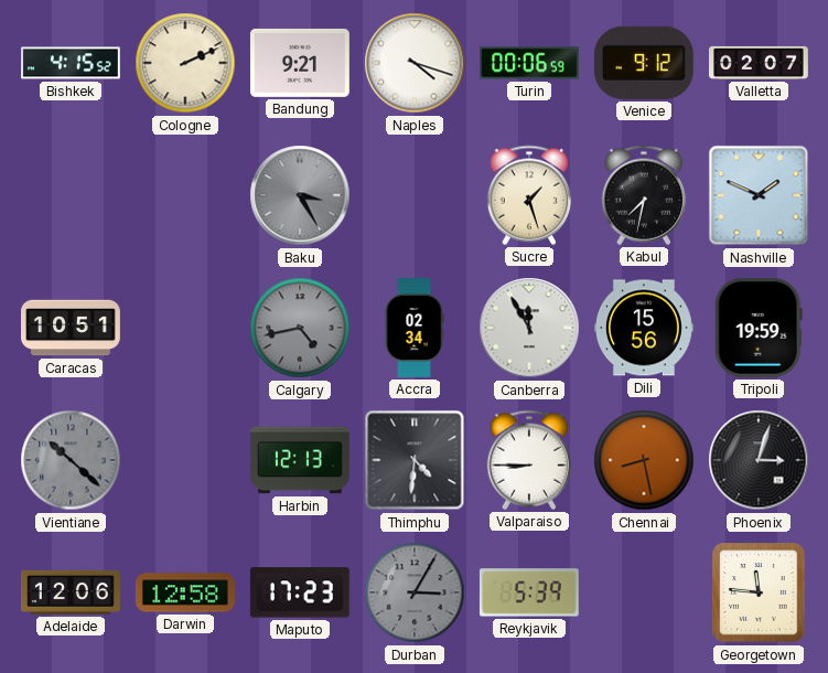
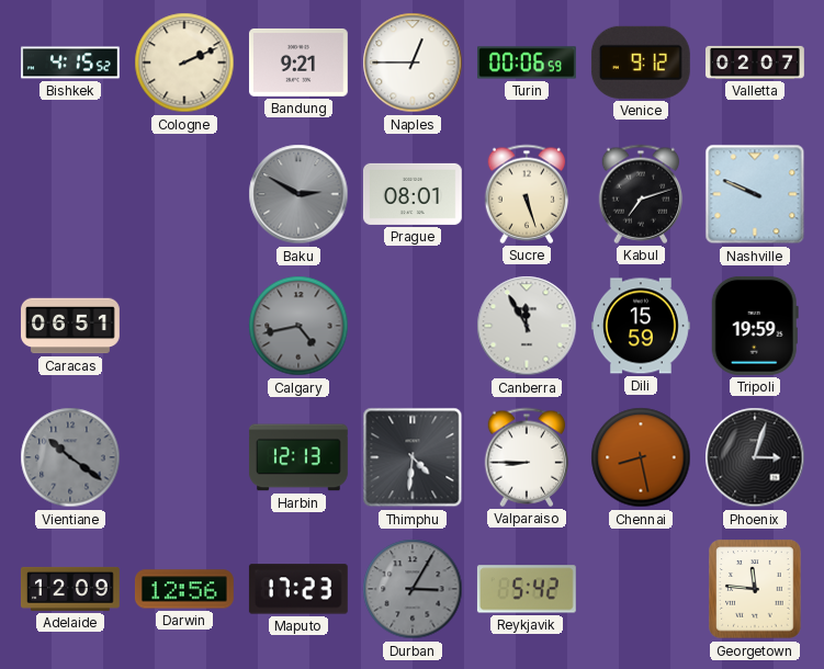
Naples: 4:18 -> 12:45
Baku: 3:25 -> 2:50
Prague: none -> 08:01
Sucre: 1:27 -> 5:27
Kabul: 7:32 -> 7:12
Nashville: 1:49 -> 9:49
Caracas: 10:51 -> 06:51
Accra: 02:34 -> none
Dili: 15:56 -> 15:59
Vientiane: 10:22 -> 10:21
Adelaide: 12:06 -> 12:09
Darwin: 12:58 -> 12:56
Reykjavik: 5:39 -> 5:42
